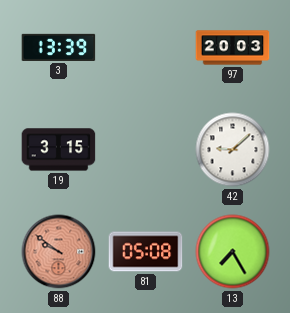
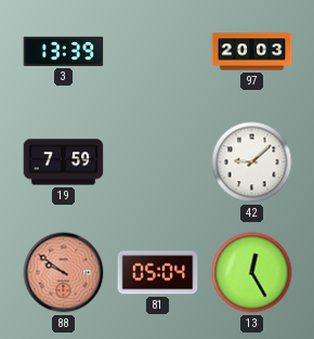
19: 3:15 -> 7:59
81: 05:08 -> 05:04
13: 7:25 -> 12:25
